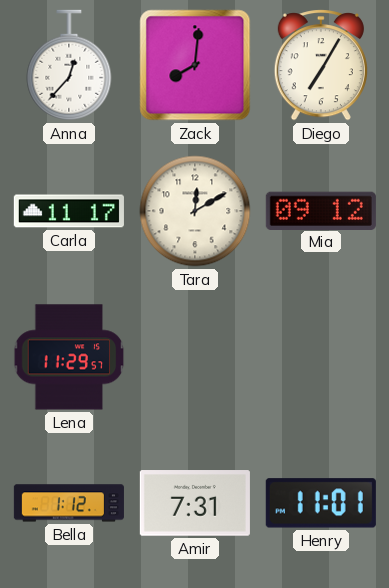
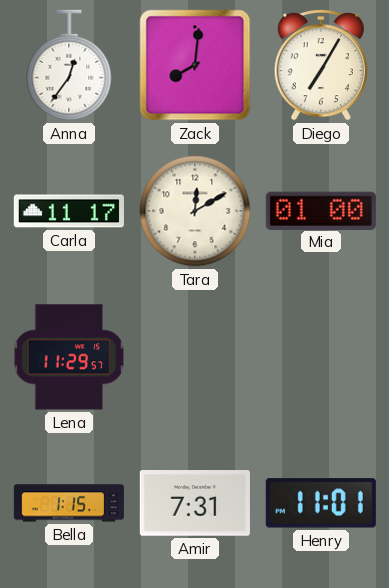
Anna: 12:37 -> 12:36
Mia: 09:12 -> 01:00
Bella: 1:12 -> 1:15
